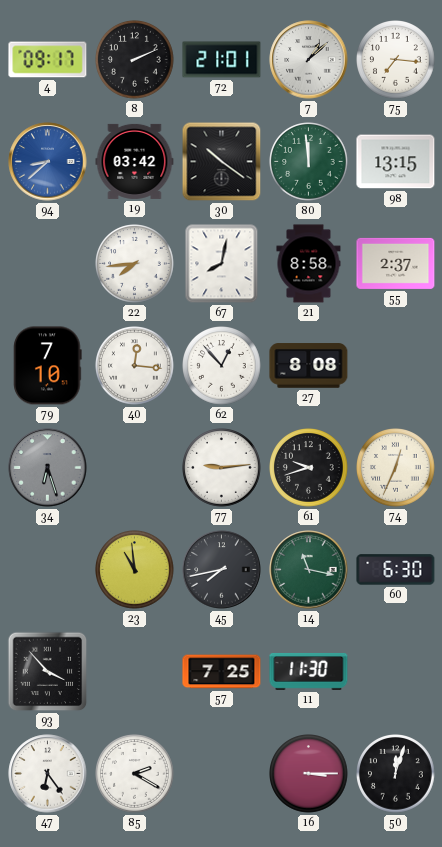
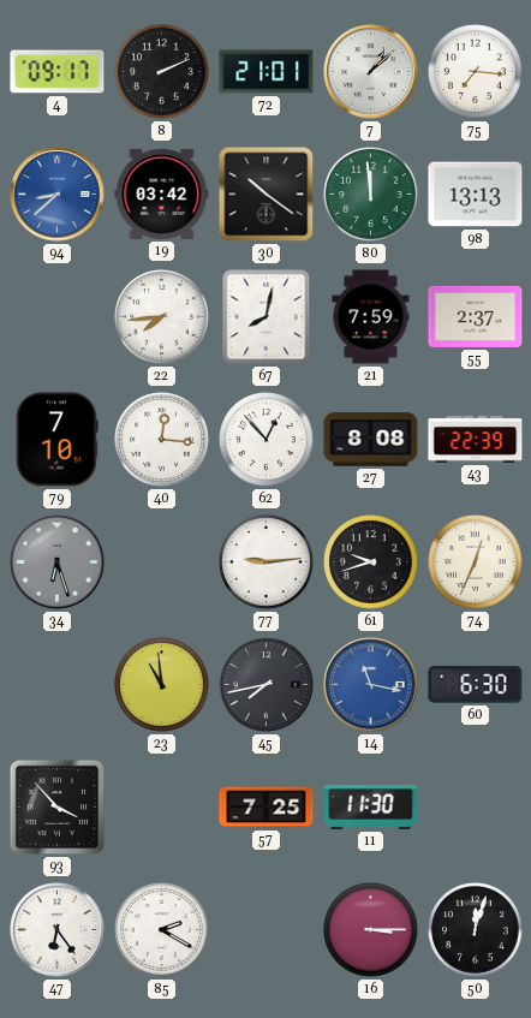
98: 13:15 -> 13:13
21: 8:58 -> 7:59
43: none -> 22:39
14 dial: green -> blue
